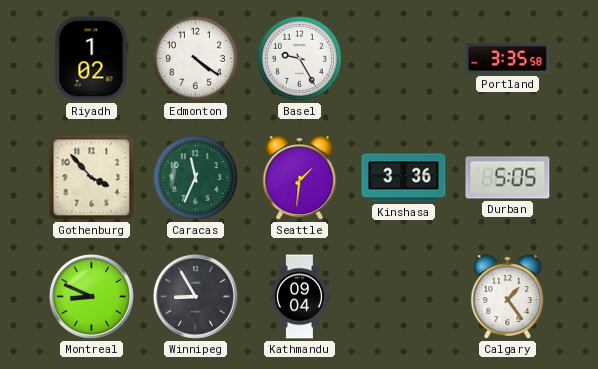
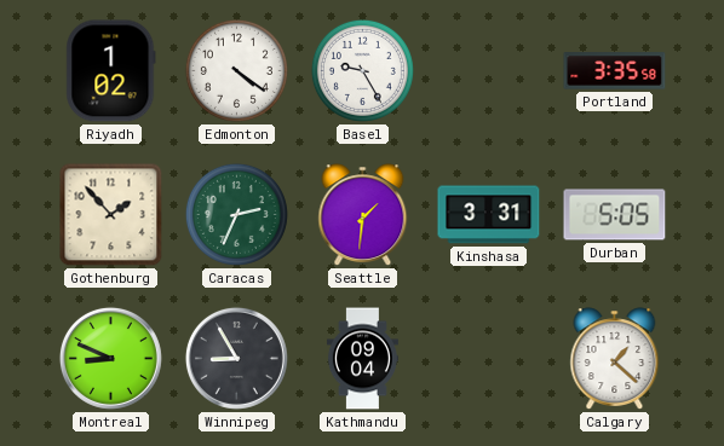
Gothenburg: 3:53 -> 1:53
Caracas: 11:34 -> 2:34
Kinshasa: 3:36 -> 3:31
Calgary: 1:24 -> 1:22
